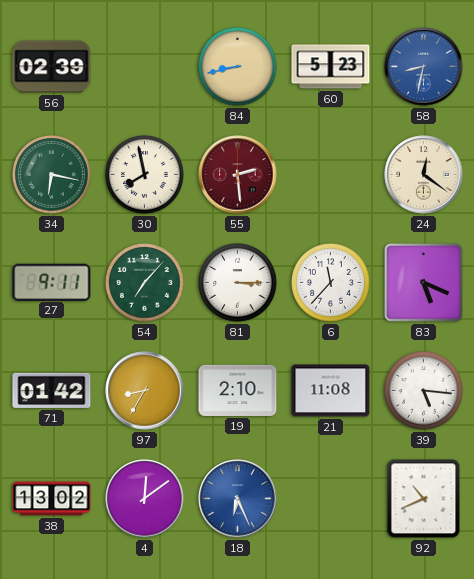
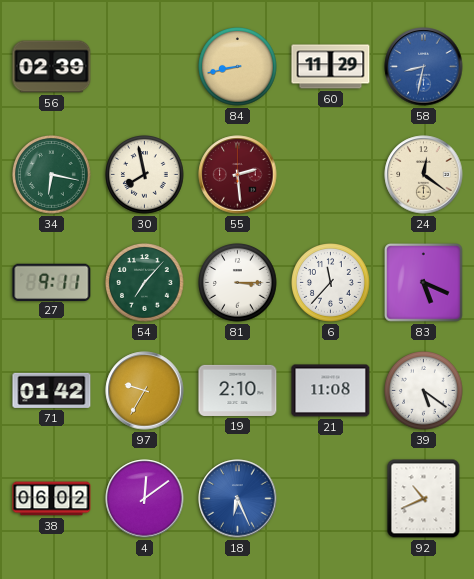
60: 5:23 -> 11:29
97: 8:35 -> 9:35
39: 5:16 -> 5:21
38: 13:02 -> 06:02
